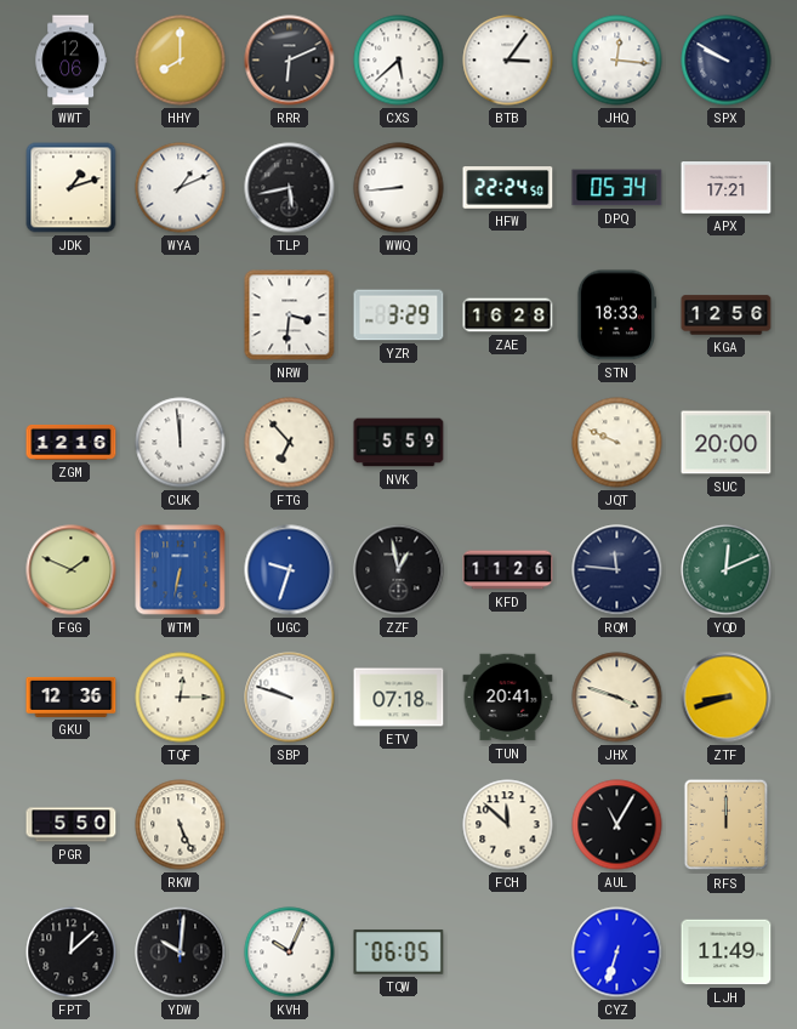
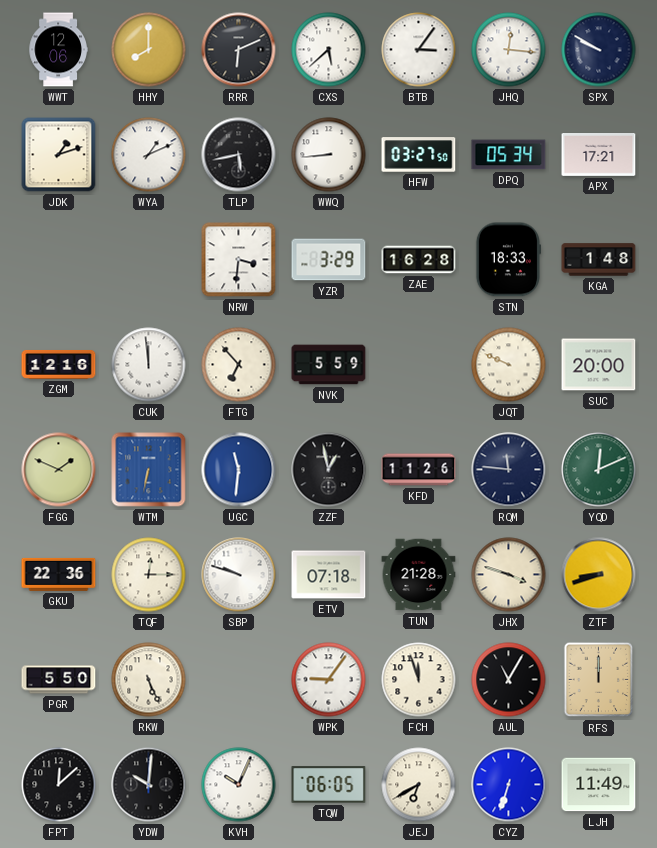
HFW: 22:24 -> 03:27
KGA: 12:56 -> 1:48
UGC: 9:33 -> 11:31
GKU: 12:36 -> 22:36
TUN: 20:41 -> 21:28
WPK: none -> 9:06
FCH: 11:52 -> 11:57
JEJ: none -> 6:40
